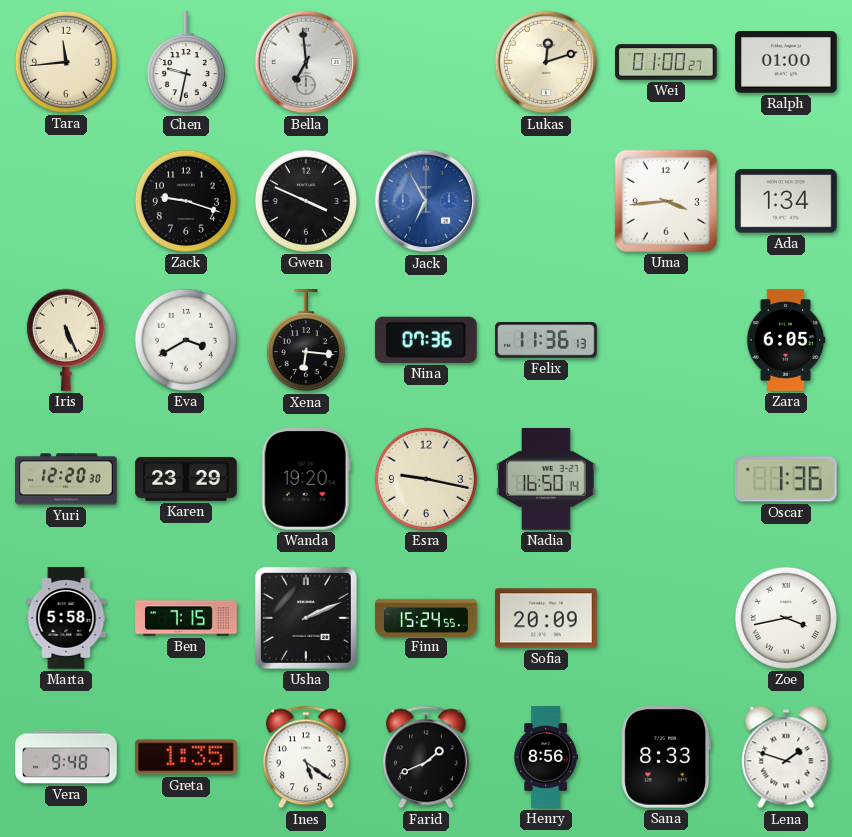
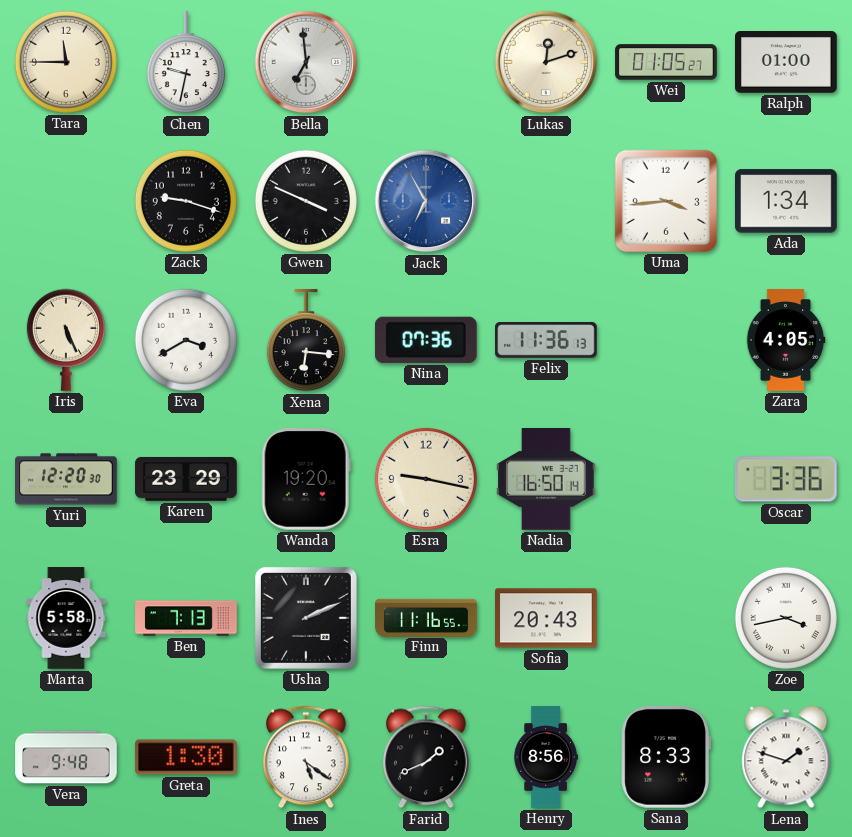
Tara: 11:44 -> 11:45
Wei: 01:00 -> 01:05
Zara: 6:05 -> 4:05
Oscar: 1:36 -> 3:36
Ben: 7:15 -> 7:13
Finn: 15:24 -> 11:16
Sofia: 20:09 -> 20:43
Greta: 1:35 -> 1:30
